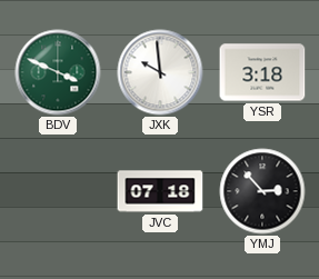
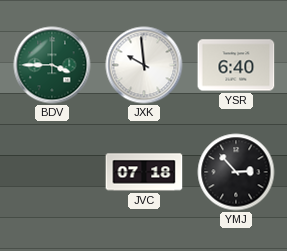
BDV: 3:49 -> 3:45
YSR: 3:18 -> 6:40
